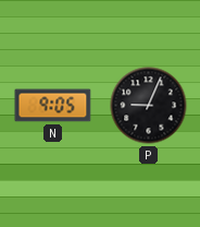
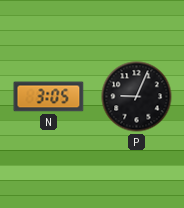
N: 9:05 -> 3:05
